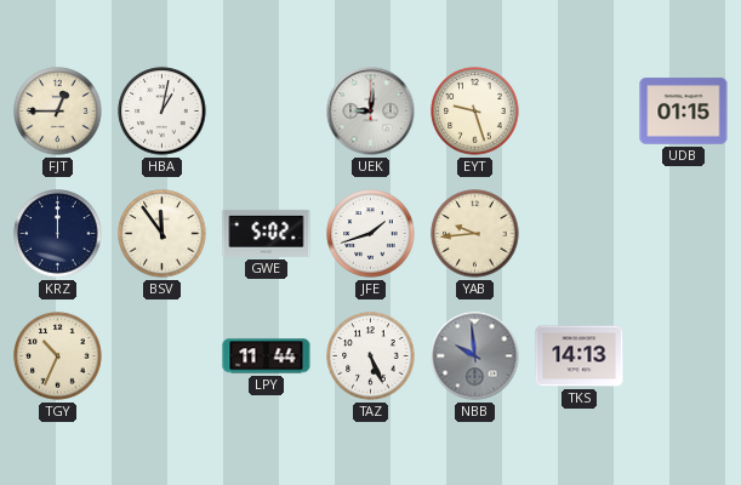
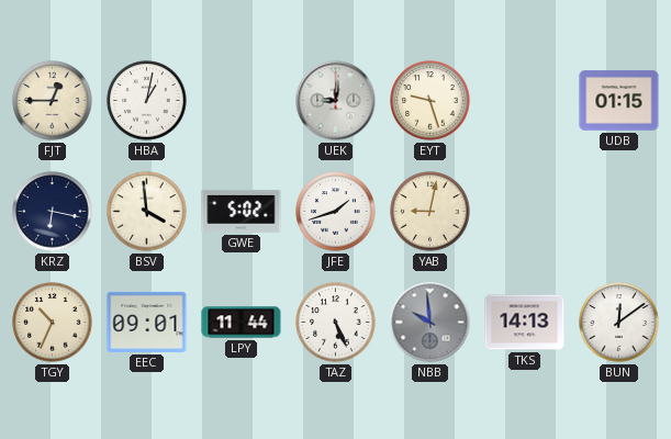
KRZ: 12:00 -> 6:17
BSV: 11:54 -> 3:59
YAB: 9:44 -> 9:02
EEC: none -> 09:01
BUN: none -> 12:09
